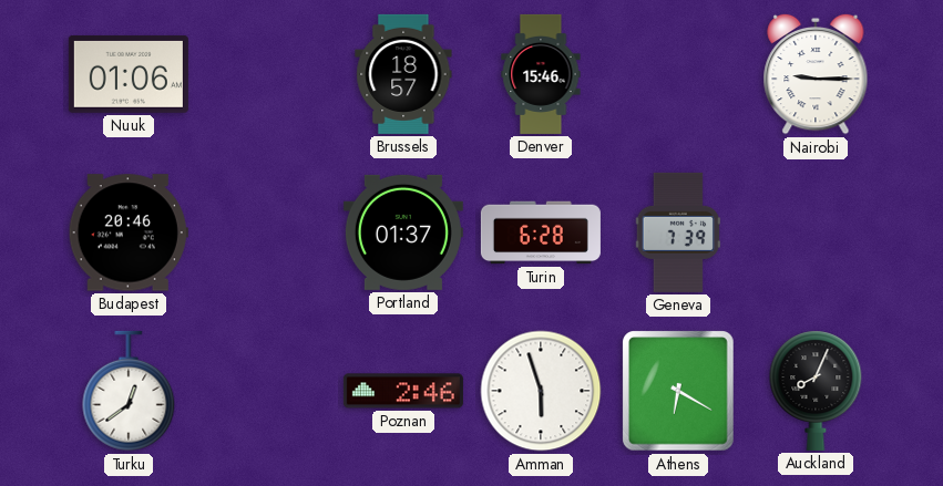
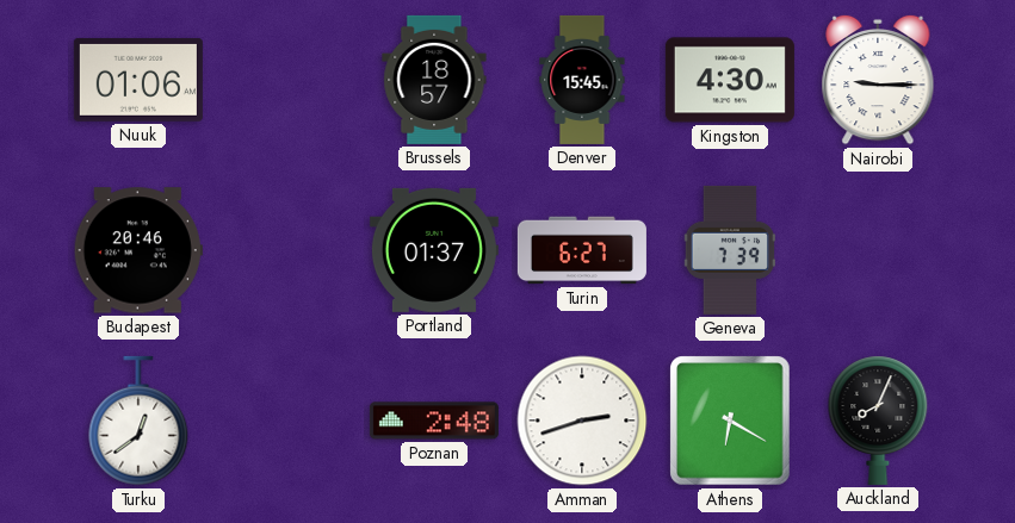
Denver: 15:46 -> 15:45
Kingston: none -> 4:30
Turin: 6:28 -> 6:27
Poznan: 2:46 -> 2:48
Amman: 5:57 -> 2:42
